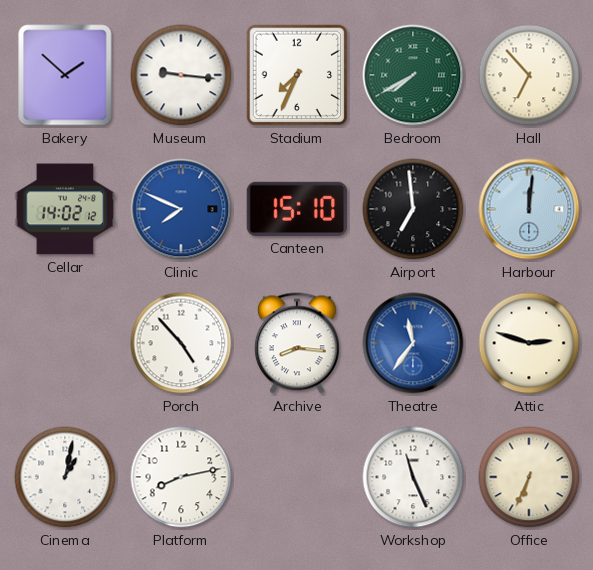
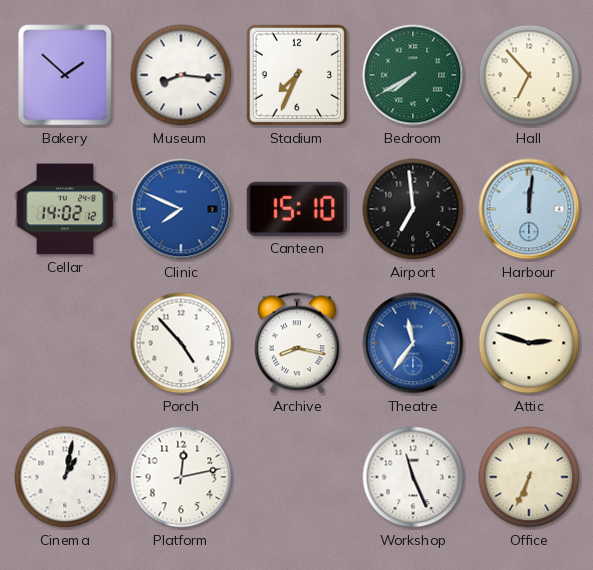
Museum: 9:16 -> 8:16
Archive: 8:16 -> 8:17
Platform: 8:13 -> 12:13
